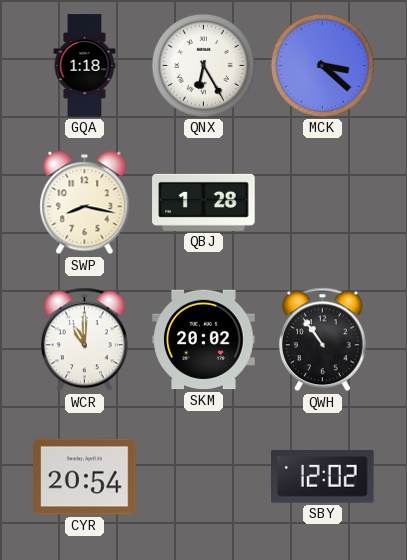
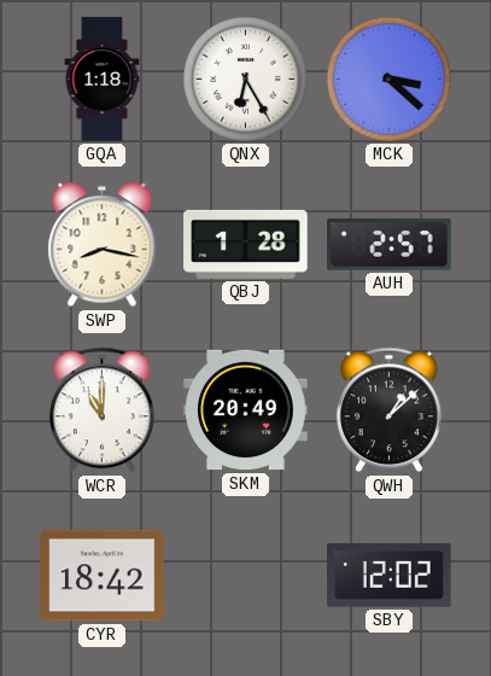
AUH: none -> 2:57
SKM: 20:02 -> 20:49
QWH: 10:54 -> 1:08
CYR: 20:54 -> 18:42
